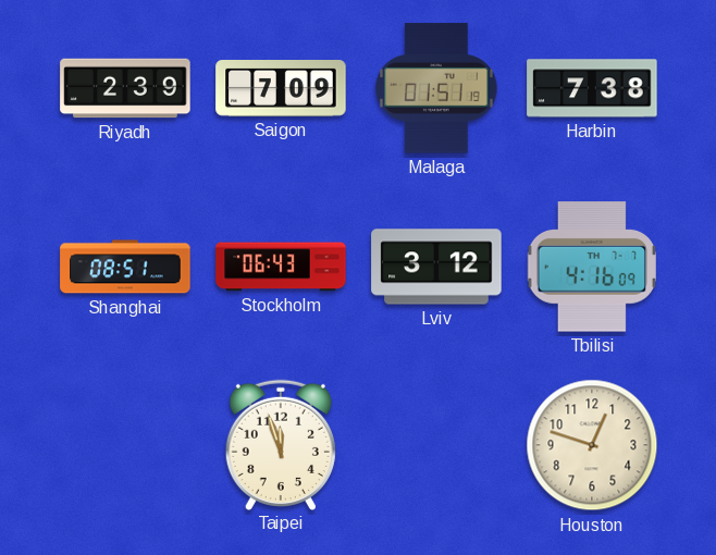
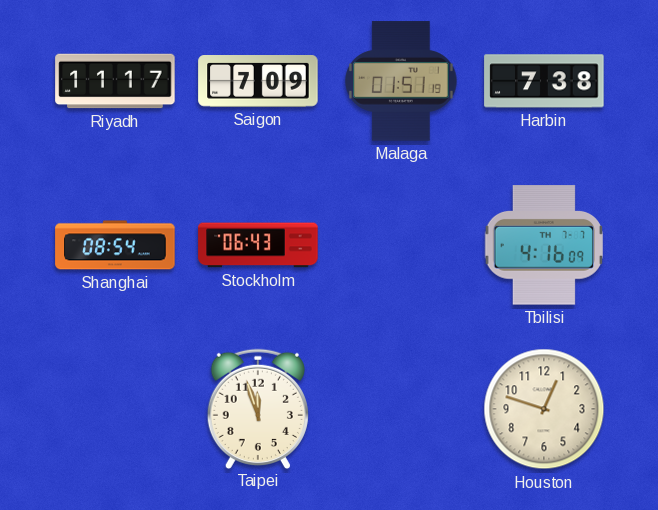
Riyadh: 2:39 -> 11:17
Shanghai: 08:51 -> 08:54
Lviv: 3:12 -> none
